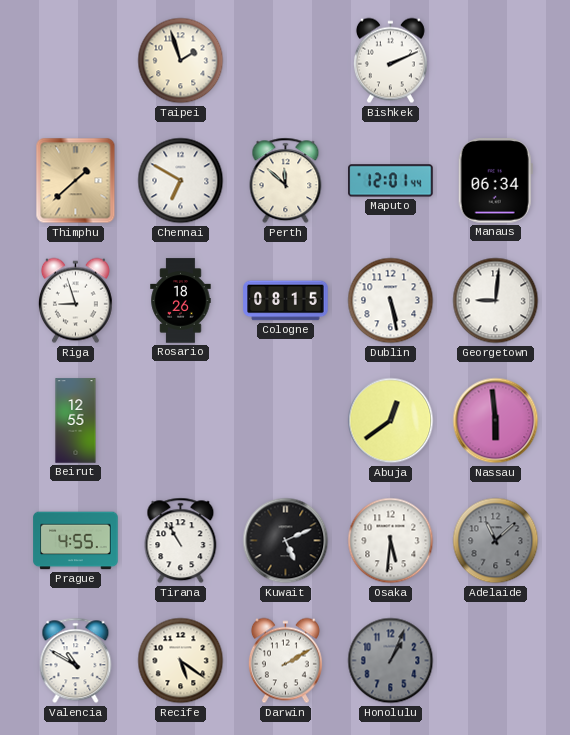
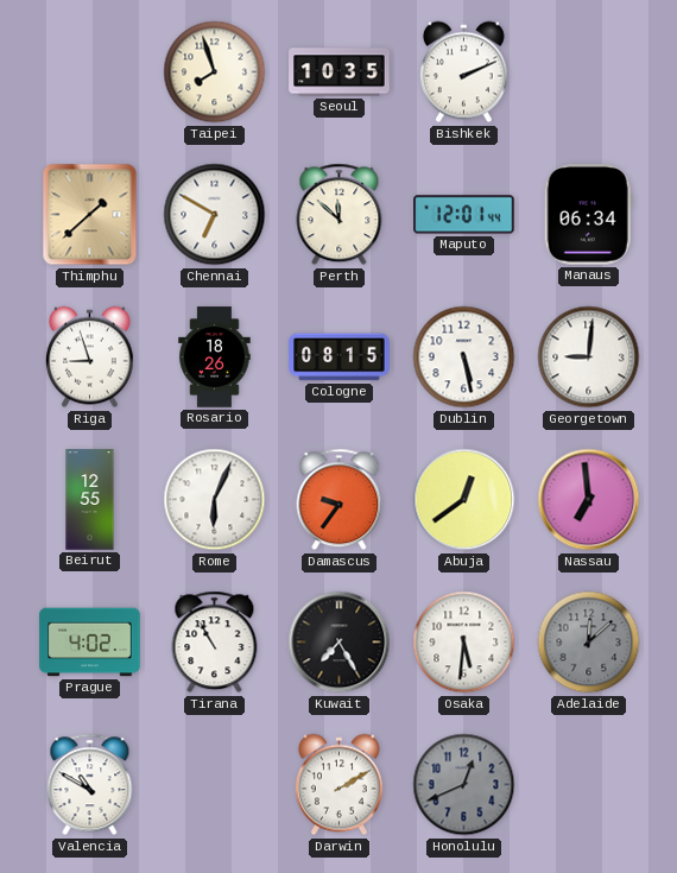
Taipei: 1:57 -> 7:57
Seoul: none -> 10:35
Rome: none -> 6:04
Damascus: none -> 9:36
Nassau: 5:59 -> 6:59
Prague: 4:55 -> 4:02
Kuwait: 5:11 -> 7:25
Adelaide: 11:08 -> 12:08
Recife: 5:21 -> none
Honolulu: 1:04 -> 12:41
